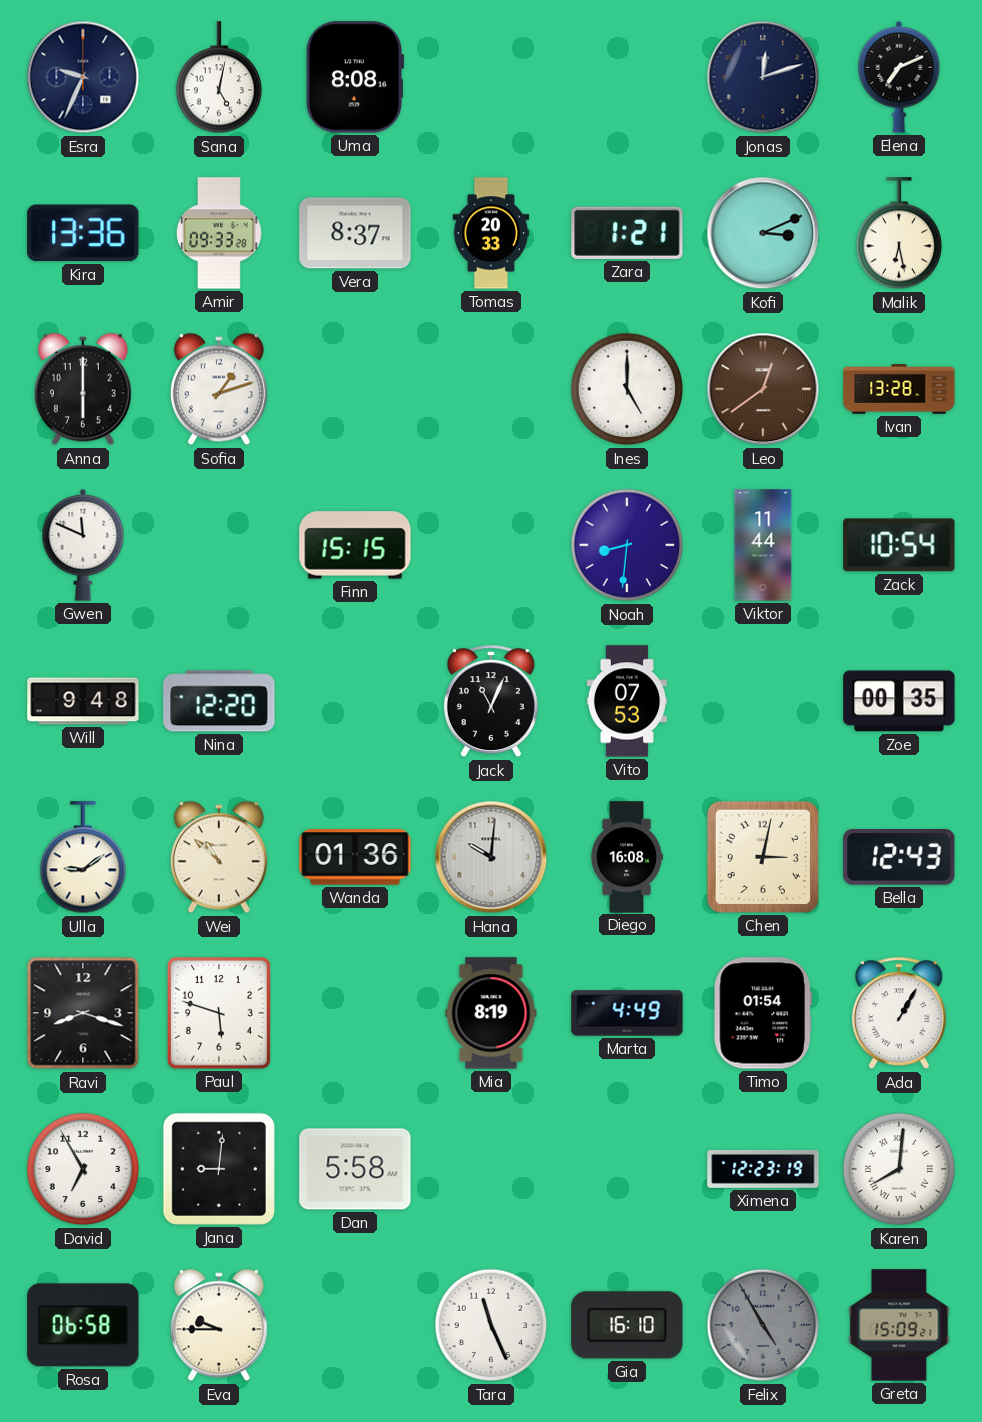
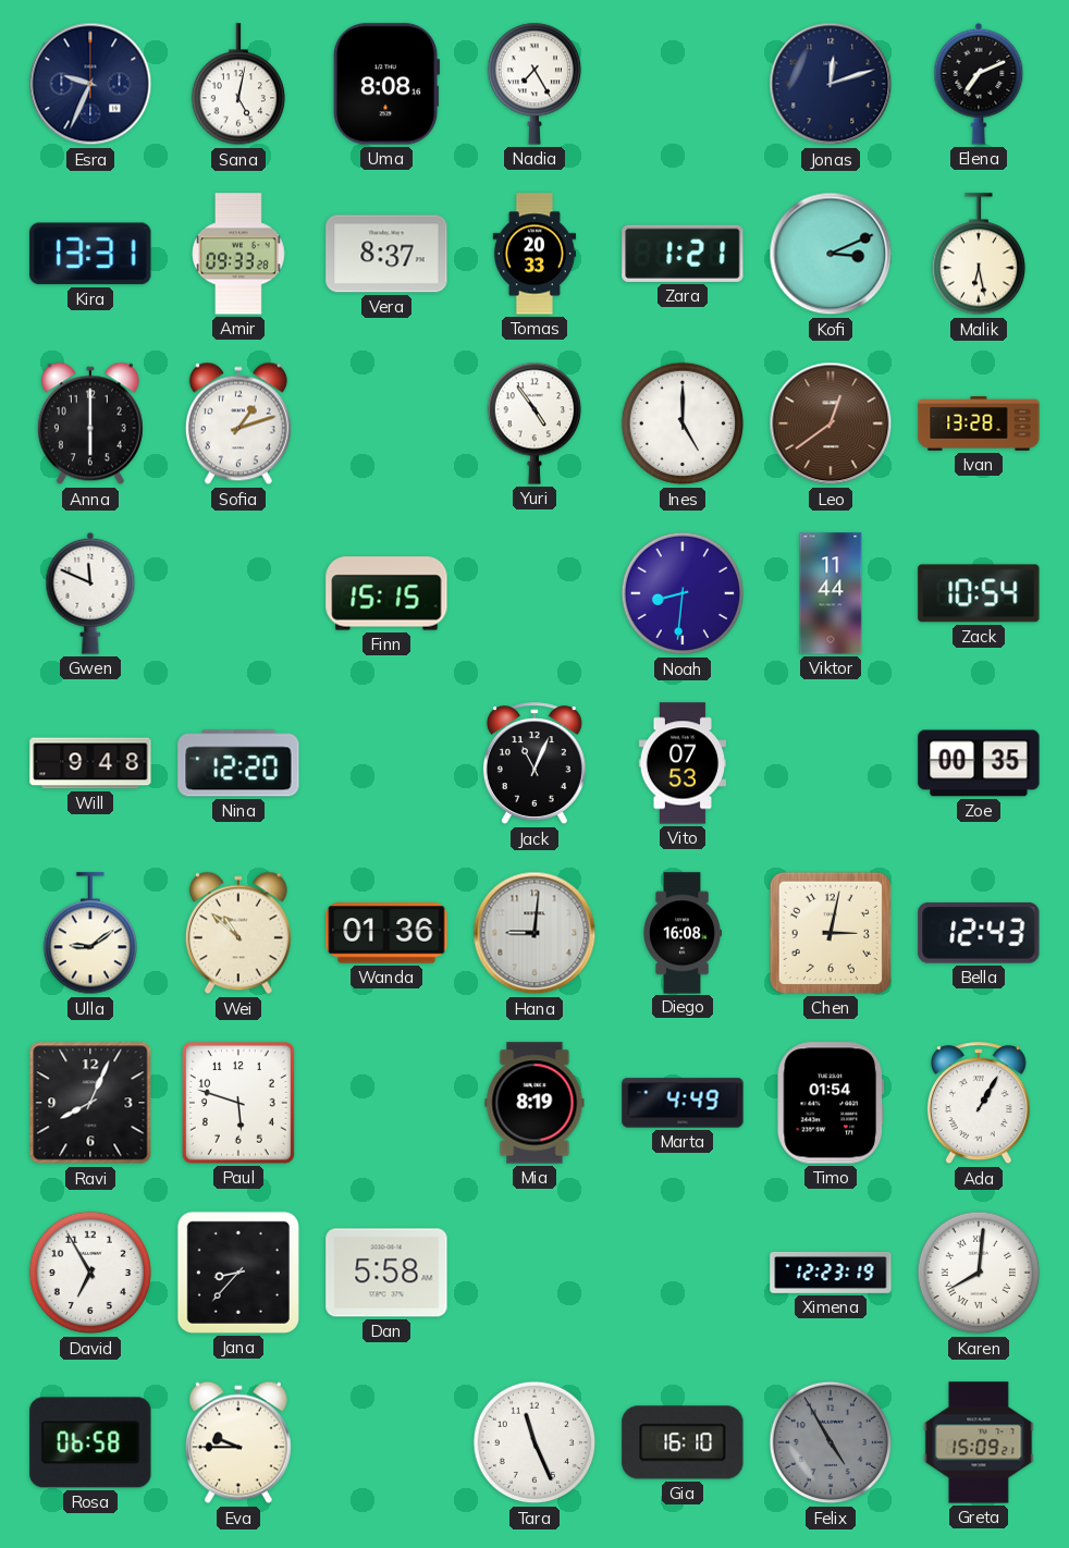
Nadia: none -> 7:25
Kira: 13:36 -> 13:31
Yuri: none -> 4:54
Hana: 10:01 -> 9:01
Ravi: 8:18 -> 8:04
Jana: 9:01 -> 8:37
